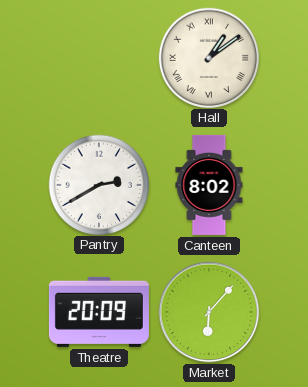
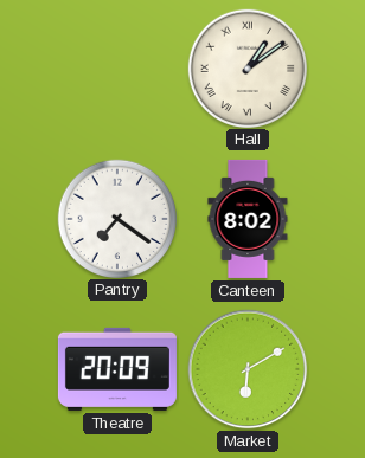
Pantry: 2:40 -> 7:21
Market: 6:07 -> 6:10
